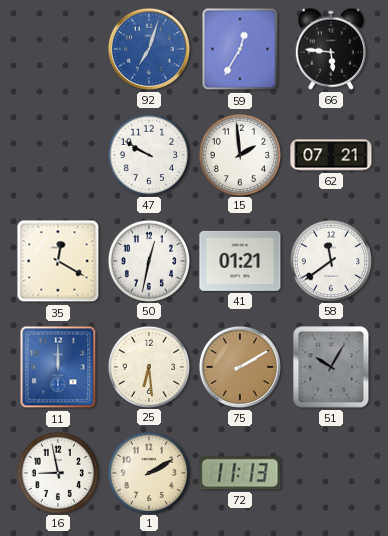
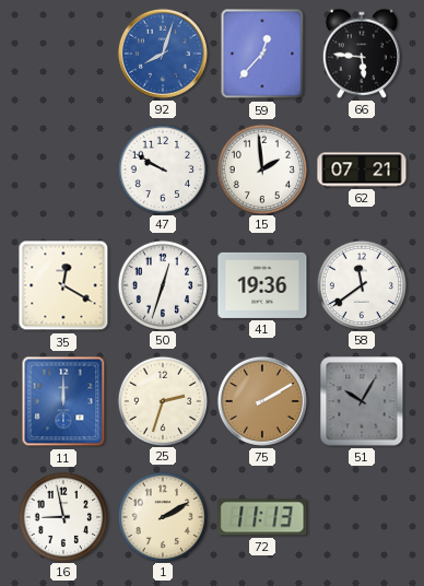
92: 7:03 -> 8:03
59: 12:35 -> 12:37
50: 12:32 -> 12:33
41: 01:21 -> 19:36
25: 6:29 -> 2:33
